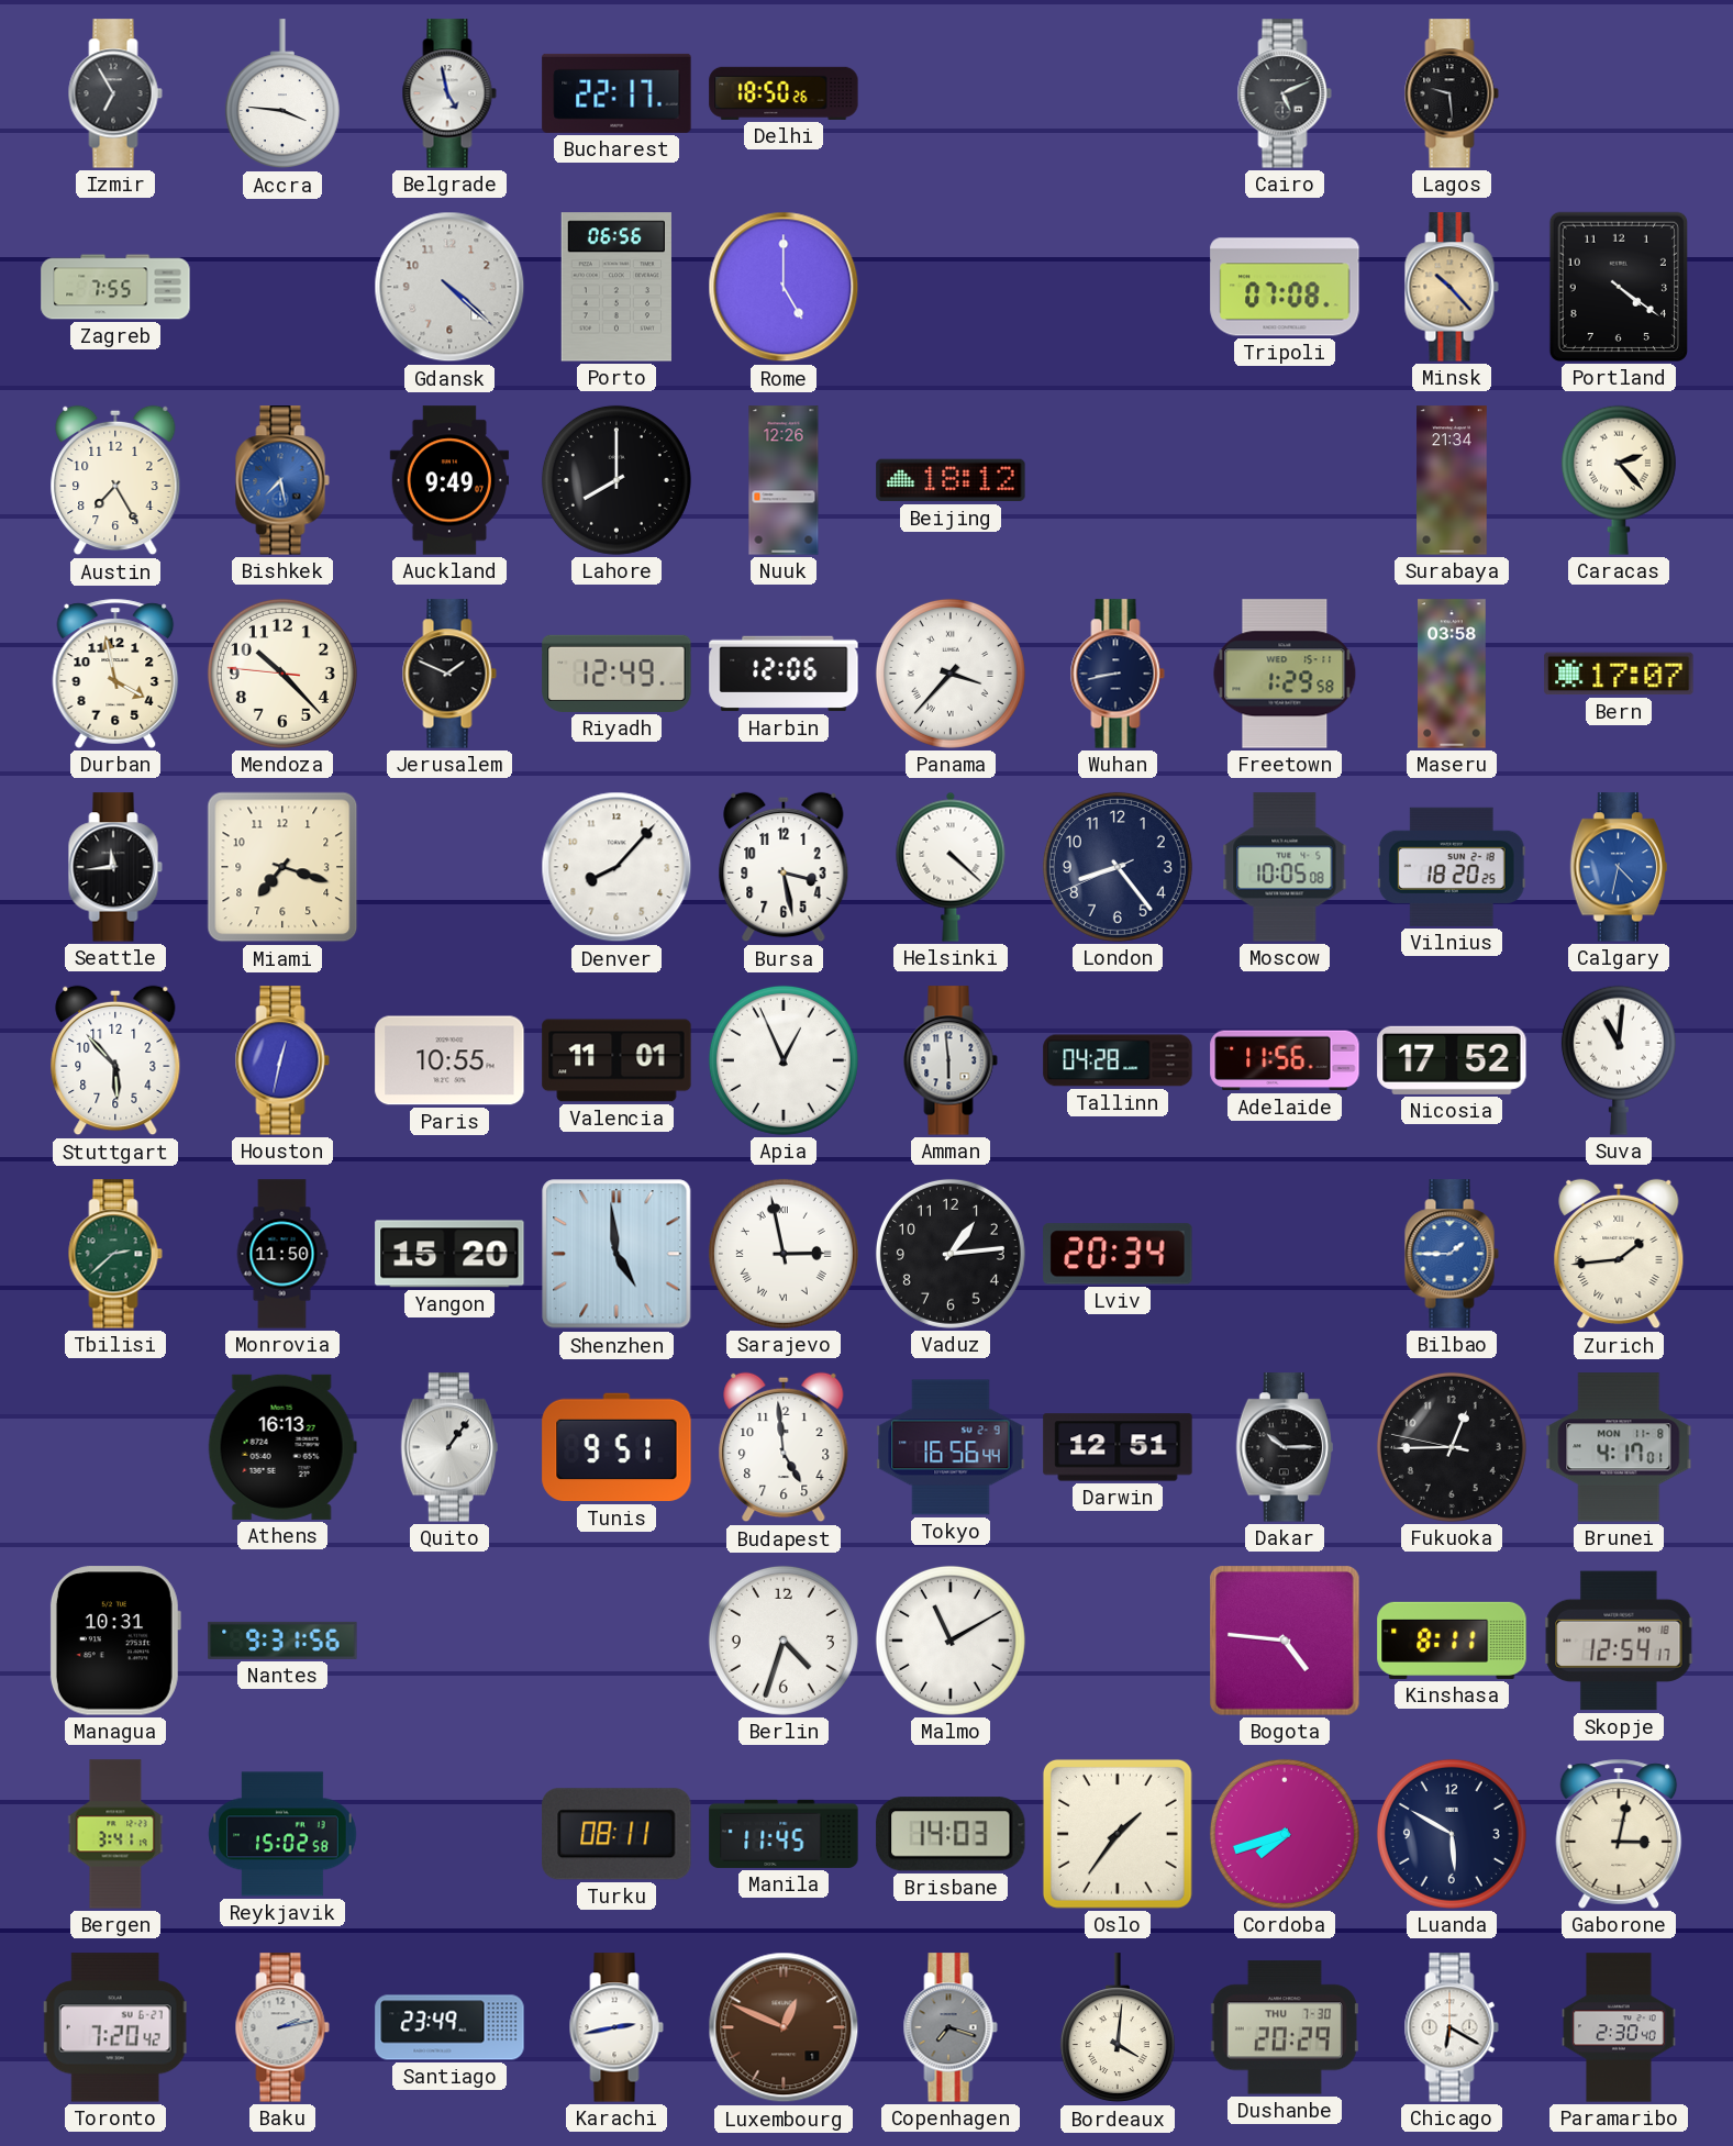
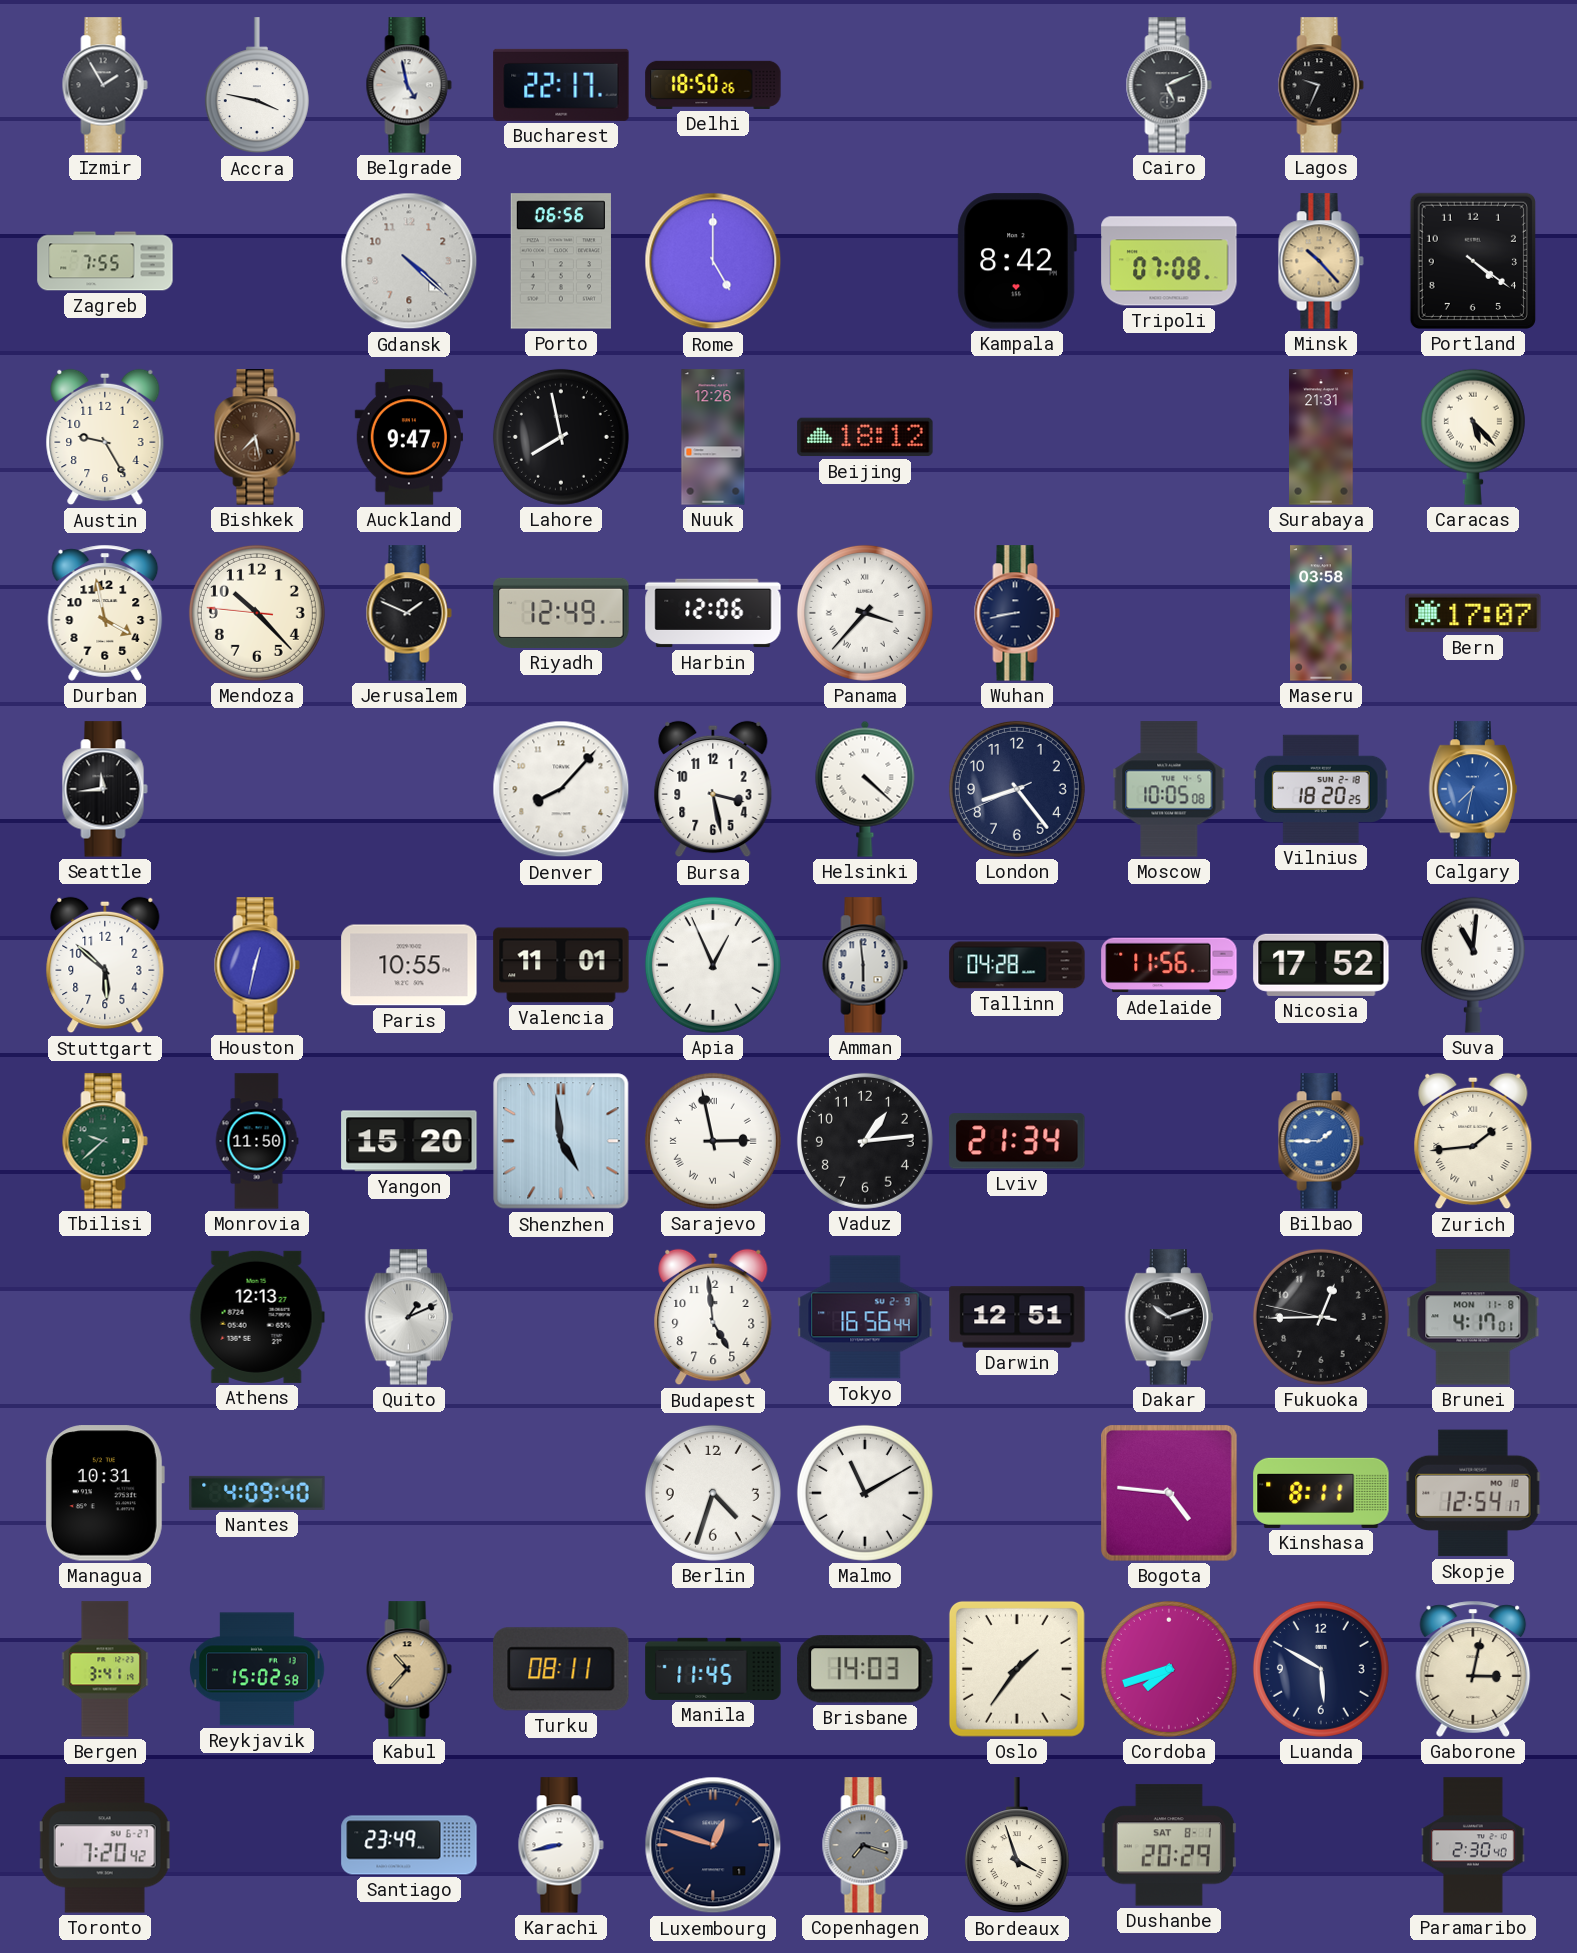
Izmir: 6:55 -> 1:55
Accra: 3:46 -> 3:47
Lagos: 9:29 -> 9:34
Kampala: none -> 8:42
Austin: 7:25 -> 9:25
Bishkek dial: blue -> brown
Auckland: 9:49 -> 9:47
Lahore: 8:00 -> 7:58
Surabaya: 21:34 -> 21:31
Caracas: 2:23 -> 5:23
Freetown: 1:29 -> none
Miami: 7:18 -> none
Calgary: 4:32 -> 7:32
Stuttgart: 5:53 -> 5:52
Tbilisi: 2:38 -> 9:38
Lviv: 20:34 -> 21:34
Athens: 16:13 -> 12:13
Quito: 1:06 -> 1:11
Tunis: 9:51 -> none
Dakar: 10:15 -> 10:12
Nantes: 9:31 -> 4:09
Kabul: none -> 10:37
Baku: 2:13 -> none
Karachi: 2:43 -> 8:43
Luxembourg: 12:49 -> 12:48
Luxembourg dial: brown -> navy
Bordeaux: 4:01 -> 3:57
Dushanbe date: THU 7-30 -> SAT 8-1
Chicago: 6:20 -> none
